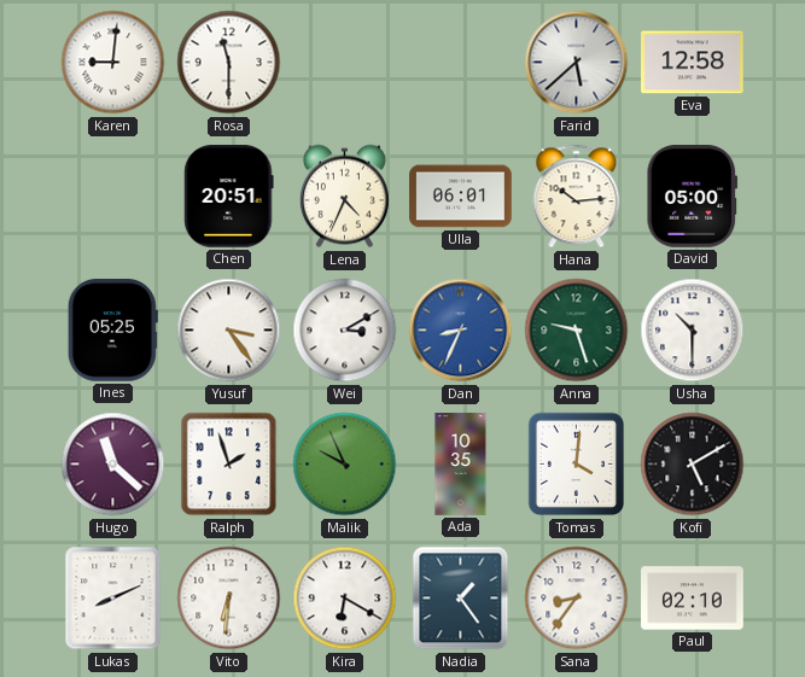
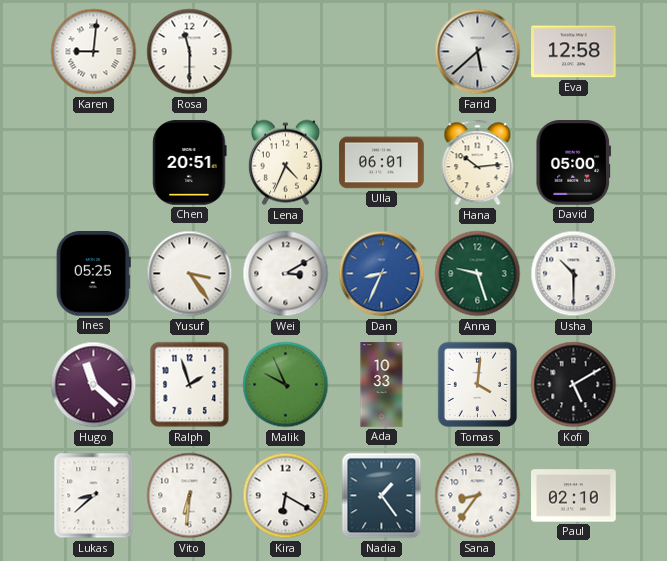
Ada: 10:35 -> 10:33
Lukas: 8:11 -> 8:38
